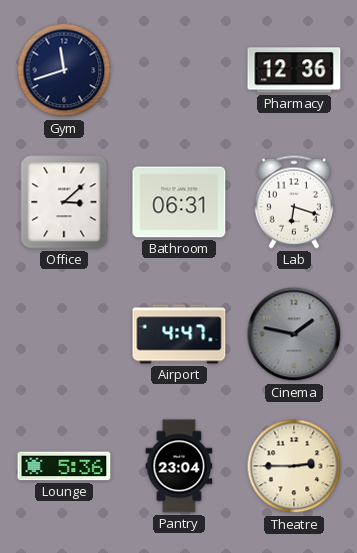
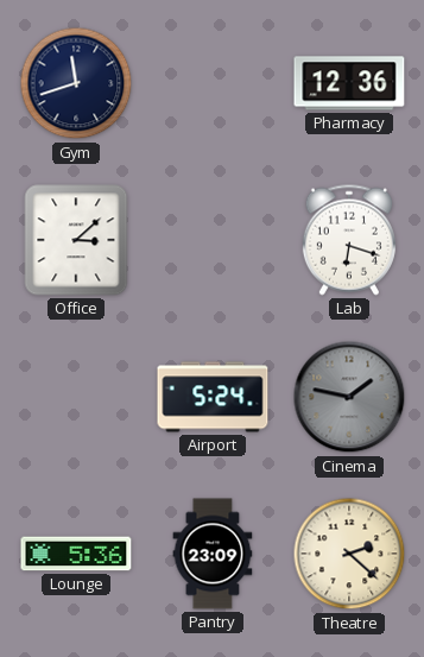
Bathroom: 06:31 -> none
Airport: 4:47 -> 5:24
Pantry: 23:04 -> 23:09
Theatre: 2:45 -> 2:22
